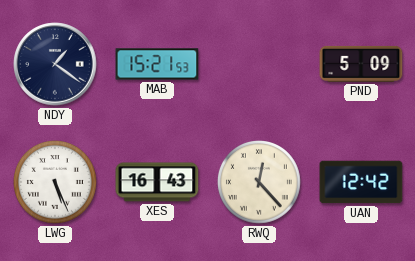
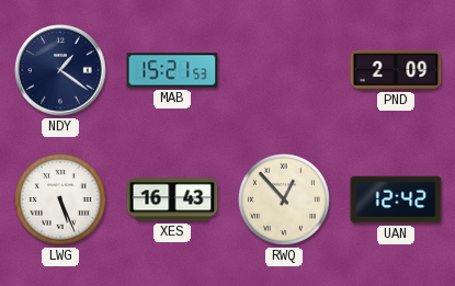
PND: 5:09 -> 2:09
RWQ: 12:23 -> 12:53
